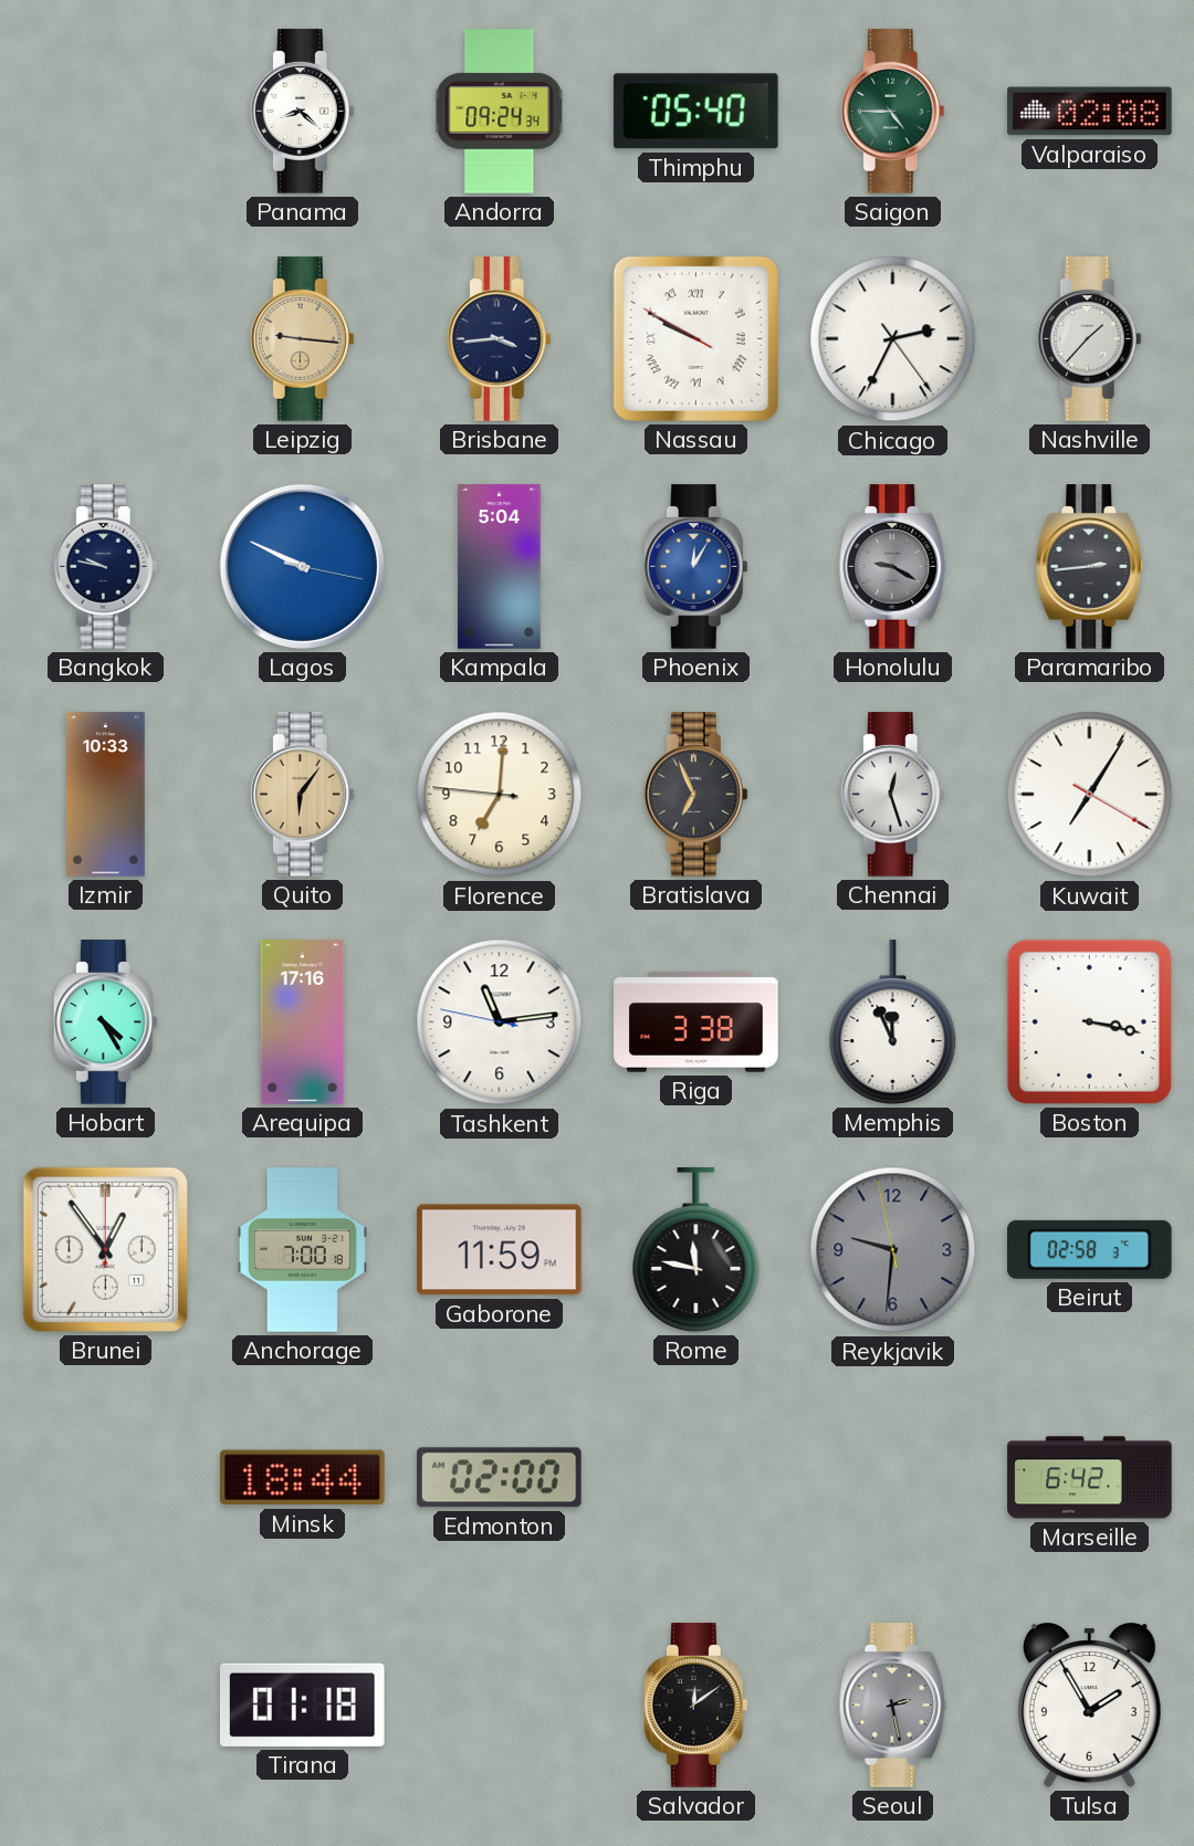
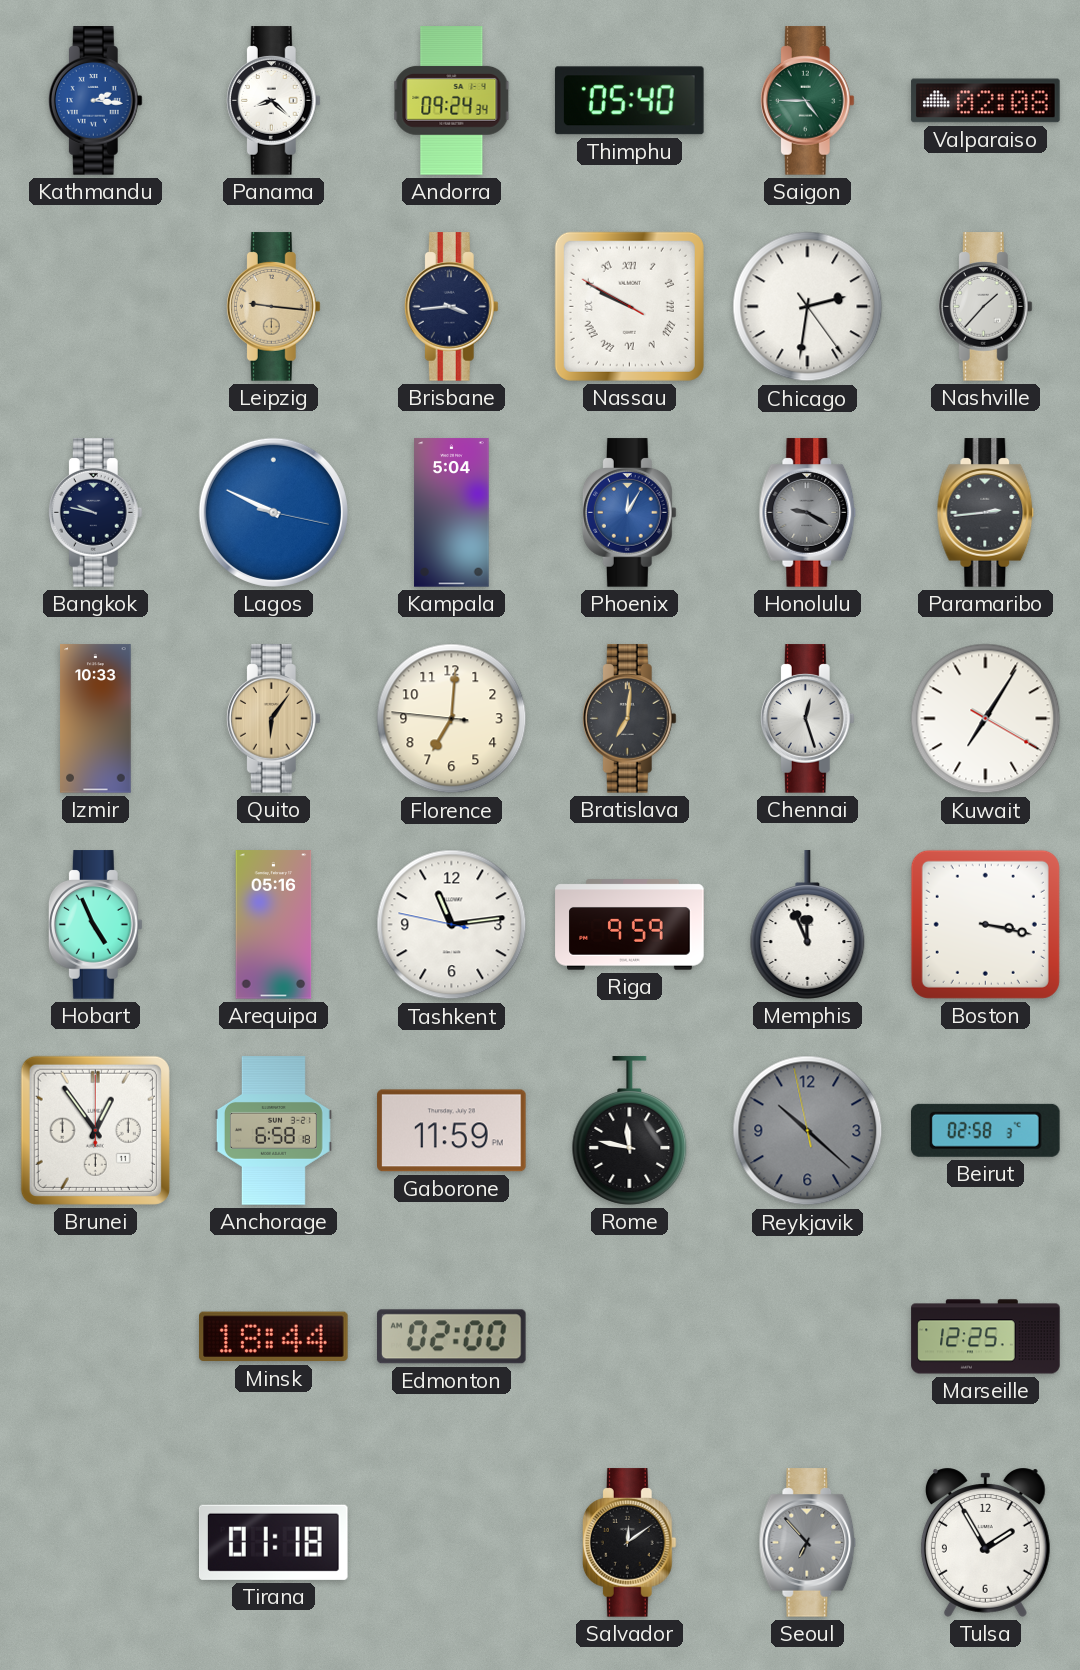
Kathmandu: none -> 2:16
Chicago: 2:34 -> 2:31
Bratislava: 6:56 -> 7:01
Hobart: 4:25 -> 4:56
Arequipa: 17:16 -> 05:16
Riga: 3:38 -> 9:59
Anchorage: 7:00 -> 6:58
Reykjavik: 9:30 -> 10:21
Marseille: 6:42 -> 12:25
Seoul: 2:28 -> 6:53
